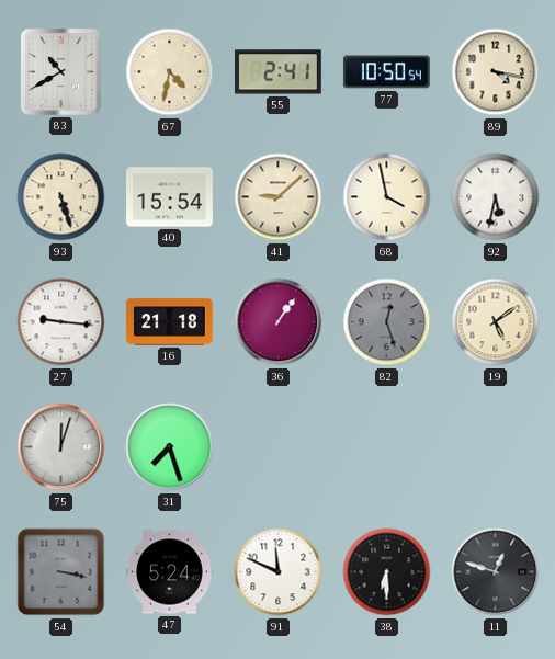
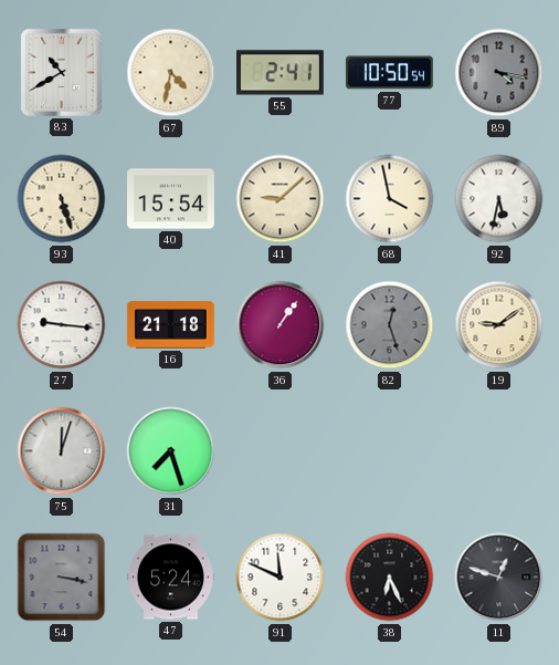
89 dial: cream -> grey
19: 5:09 -> 9:09
38: 6:30 -> 6:26
